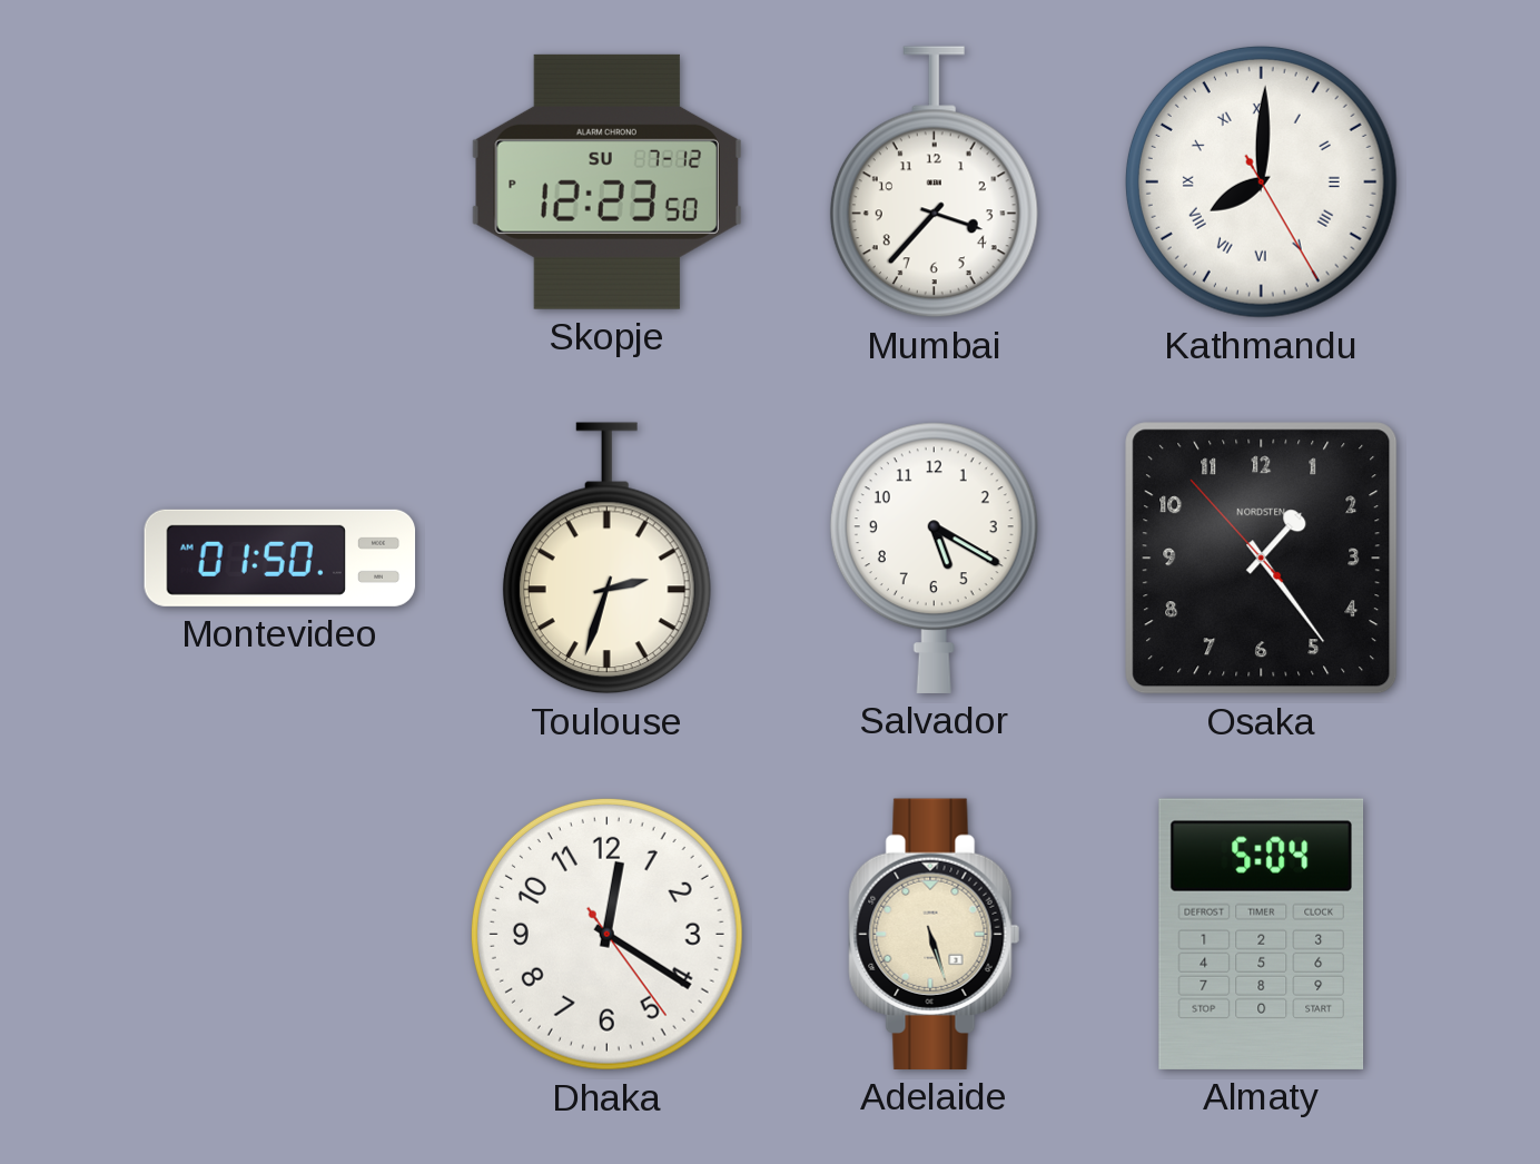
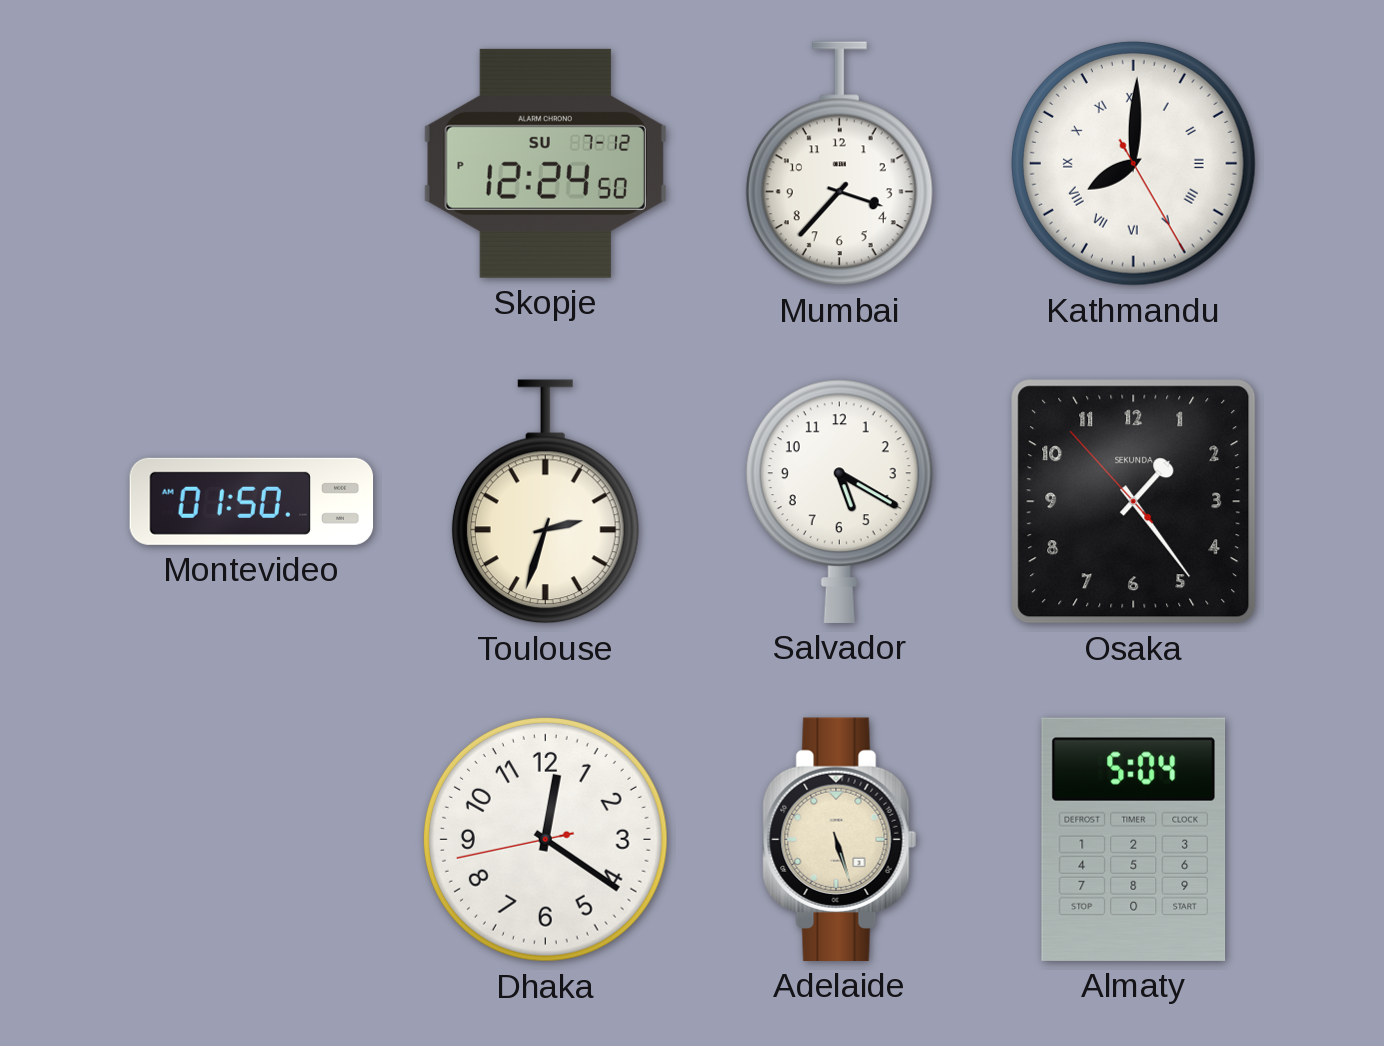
Skopje: 12:23 -> 12:24
Osaka brand: NORDSTEN -> SEKUNDA
Dhaka: 12:20:24 -> 12:20:43
